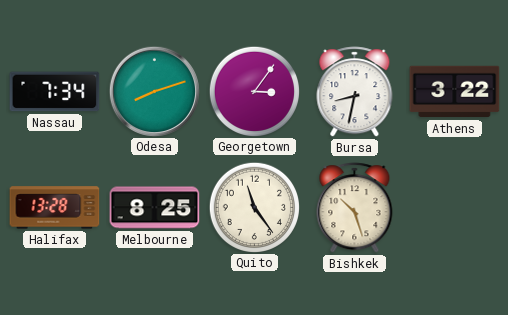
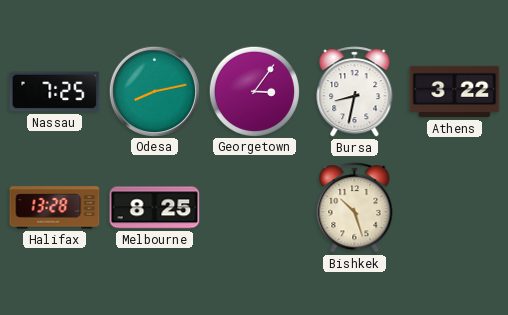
Nassau: 7:34 -> 7:25
Odesa: 8:12 -> 8:13
Quito: 11:24 -> none
